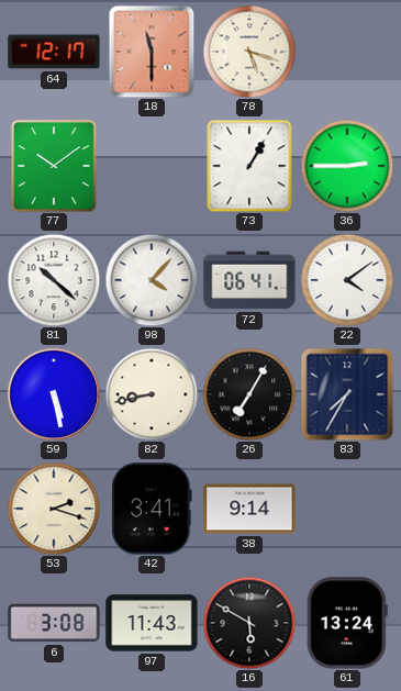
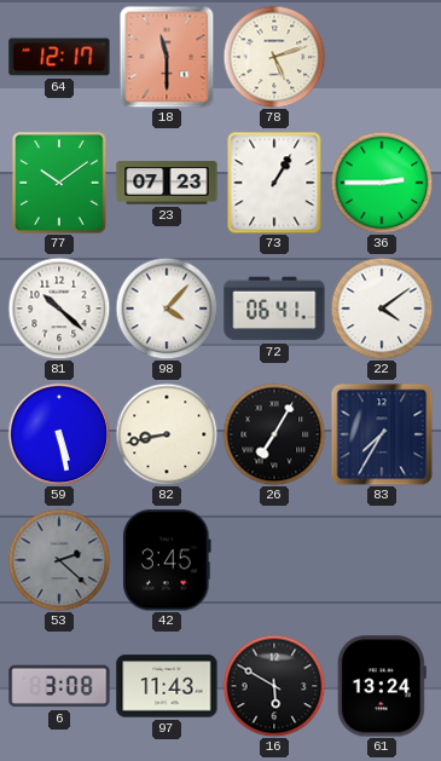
78: 5:18 -> 5:12
23: none -> 07:23
53: 2:18 -> 2:22
53 dial: cream -> grey
42: 3:41 -> 3:45
38: 9:14 -> none
